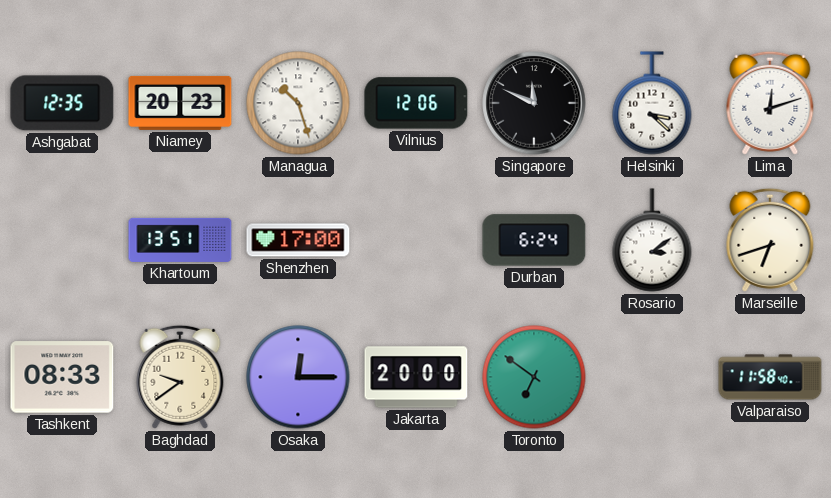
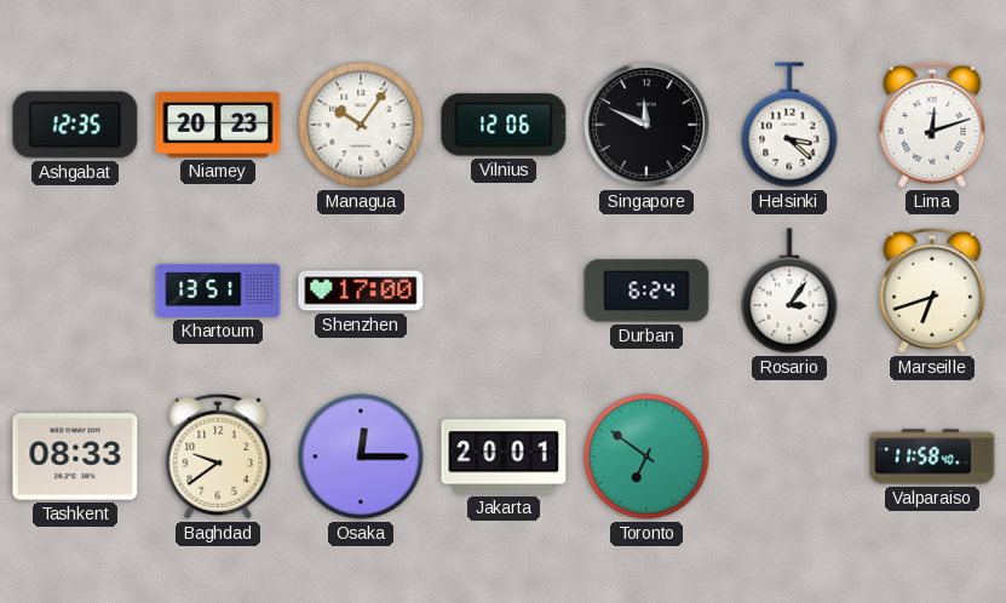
Managua: 10:27 -> 10:06
Rosario: 3:09 -> 3:06
Jakarta: 20:00 -> 20:01
